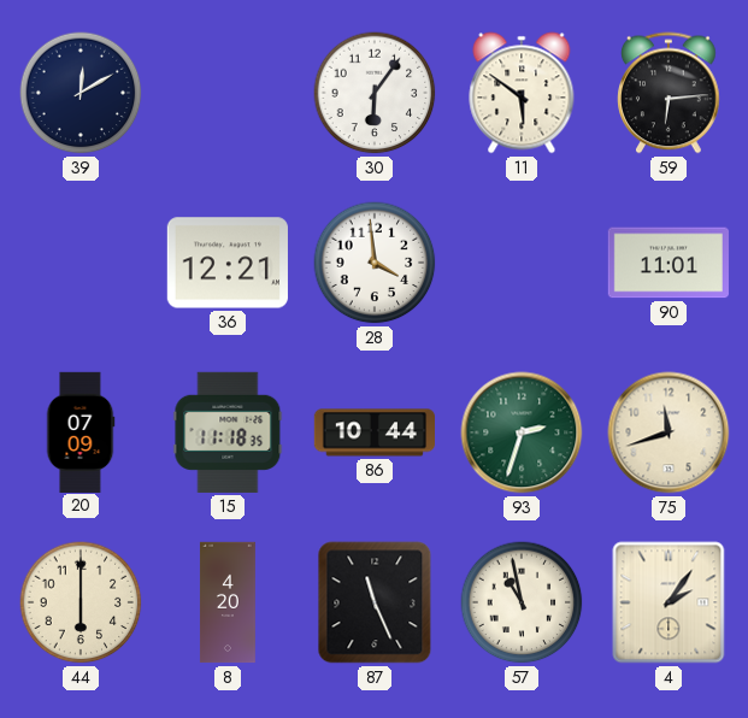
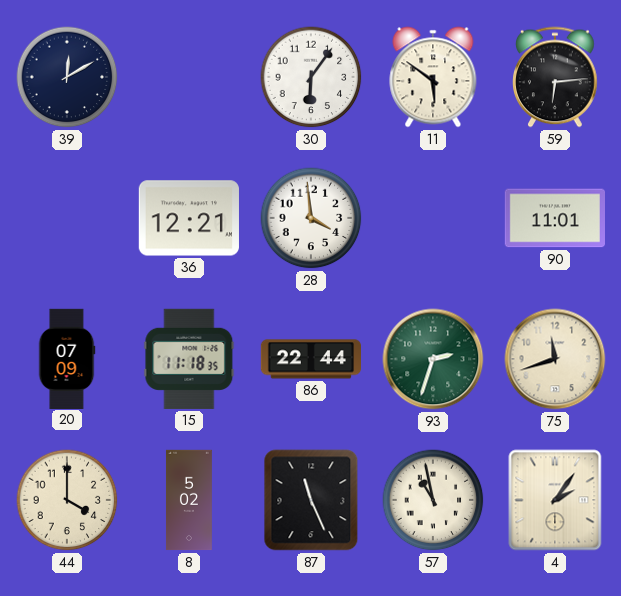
86: 10:44 -> 22:44
44: 6:00 -> 4:00
8: 4:20 -> 5:02
